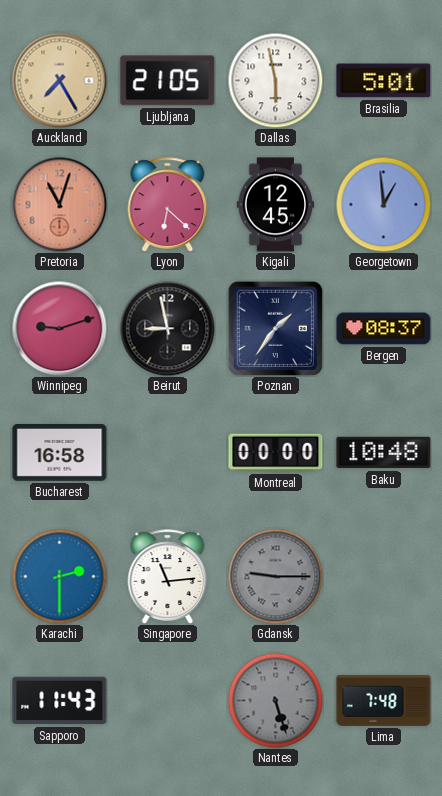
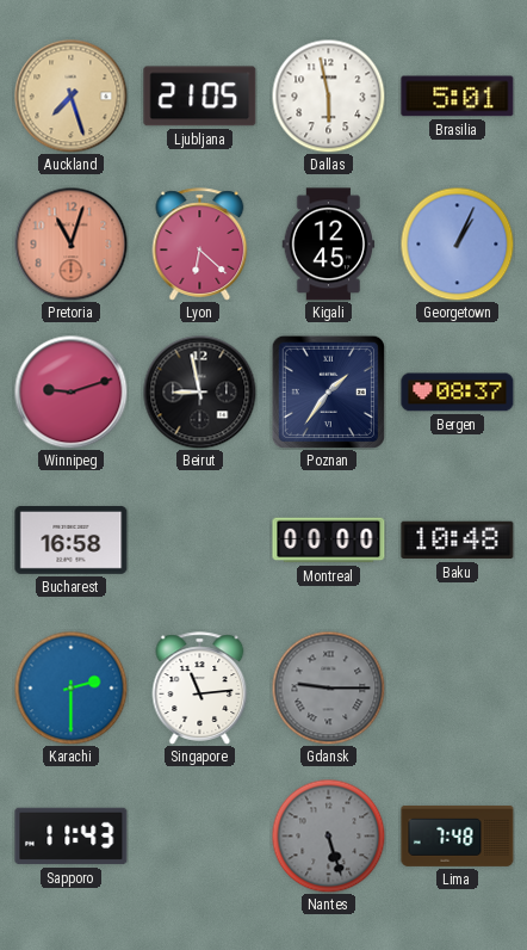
Auckland: 7:25 -> 7:27
Georgetown: 12:59 -> 1:04
